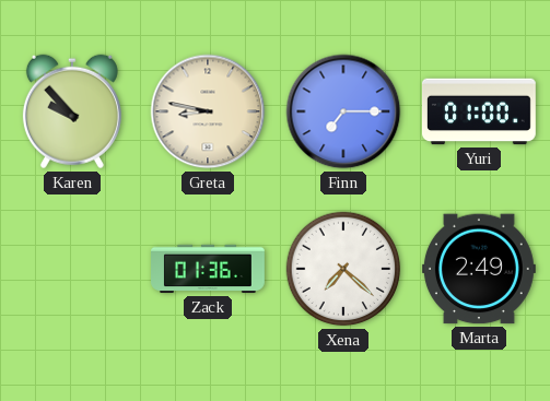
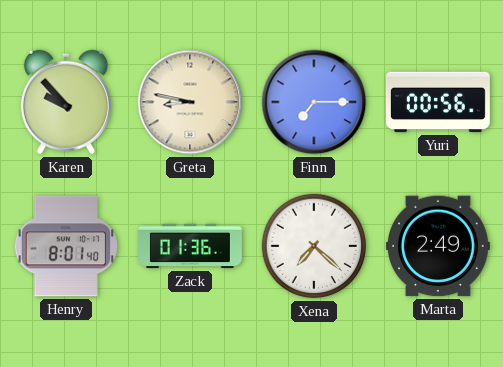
Yuri: 01:00 -> 00:56
Henry: none -> 8:01
